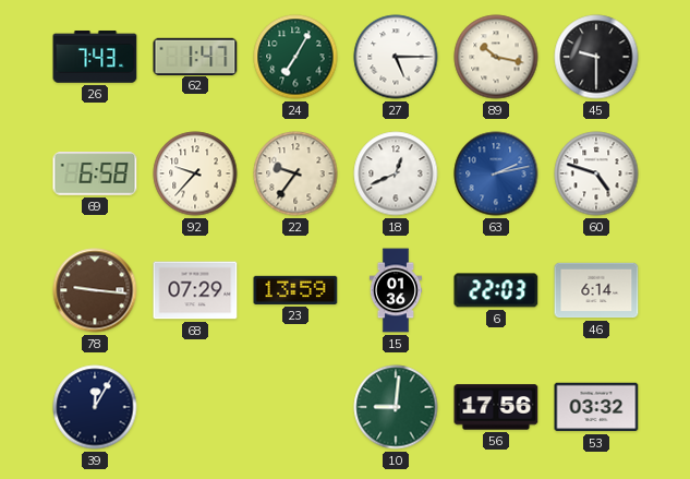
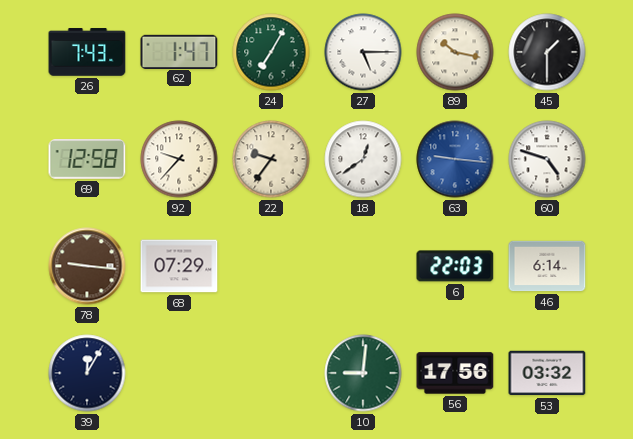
45: 9:30 -> 1:30
69: 6:58 -> 12:58
18: 12:41 -> 12:39
63: 2:13 -> 9:16
23: 13:59 -> none
15: 01:36 -> none
